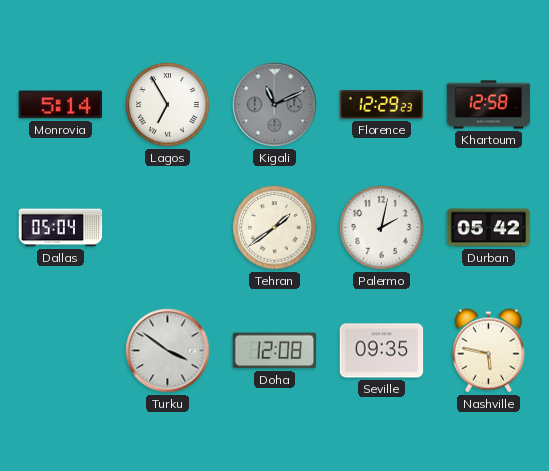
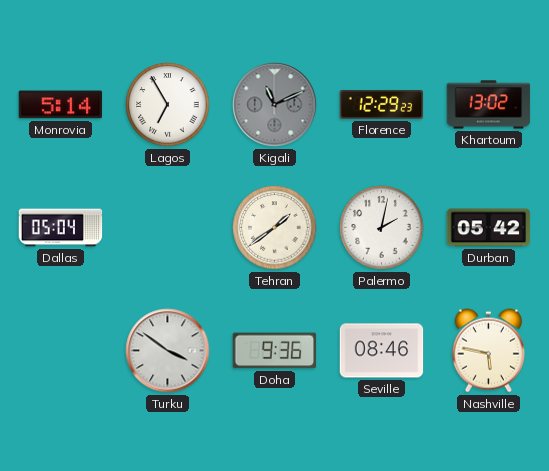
Khartoum: 12:58 -> 13:02
Doha: 12:08 -> 9:36
Seville: 09:35 -> 08:46
